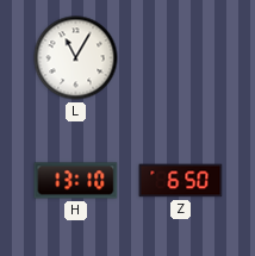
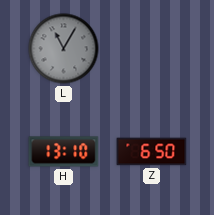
L dial: white -> grey
